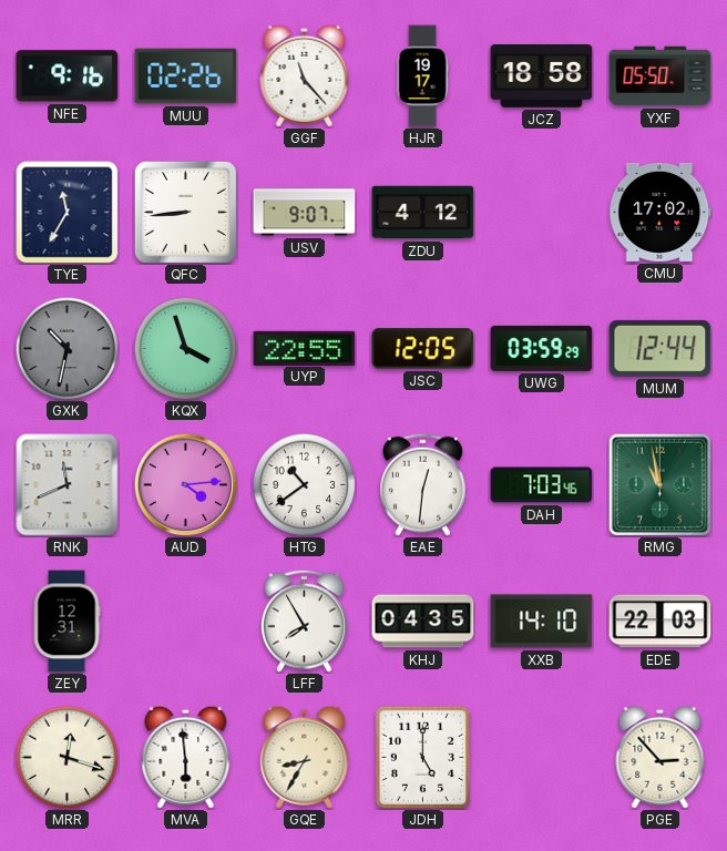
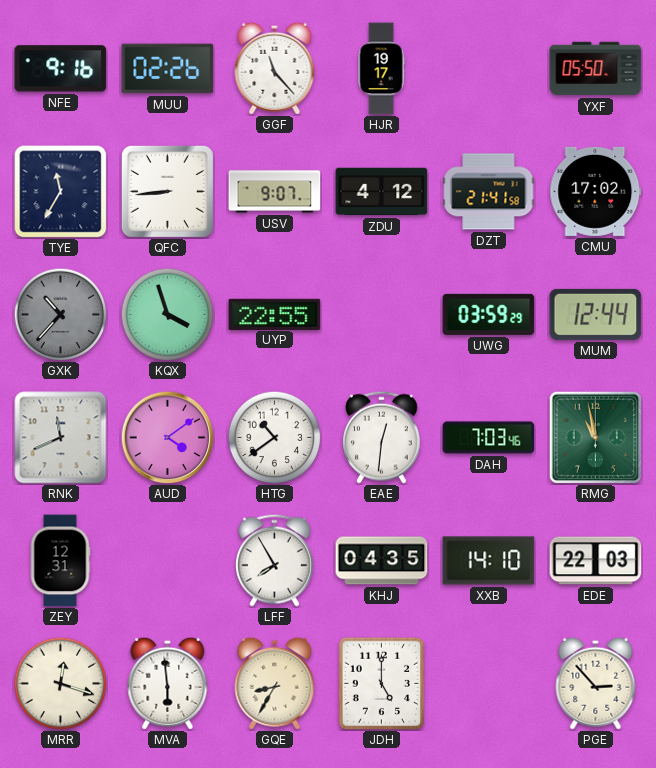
JCZ: 18:58 -> none
DZT: none -> 21:41
GXK: 10:32 -> 10:37
JSC: 12:05 -> none
AUD: 4:14 -> 4:09
